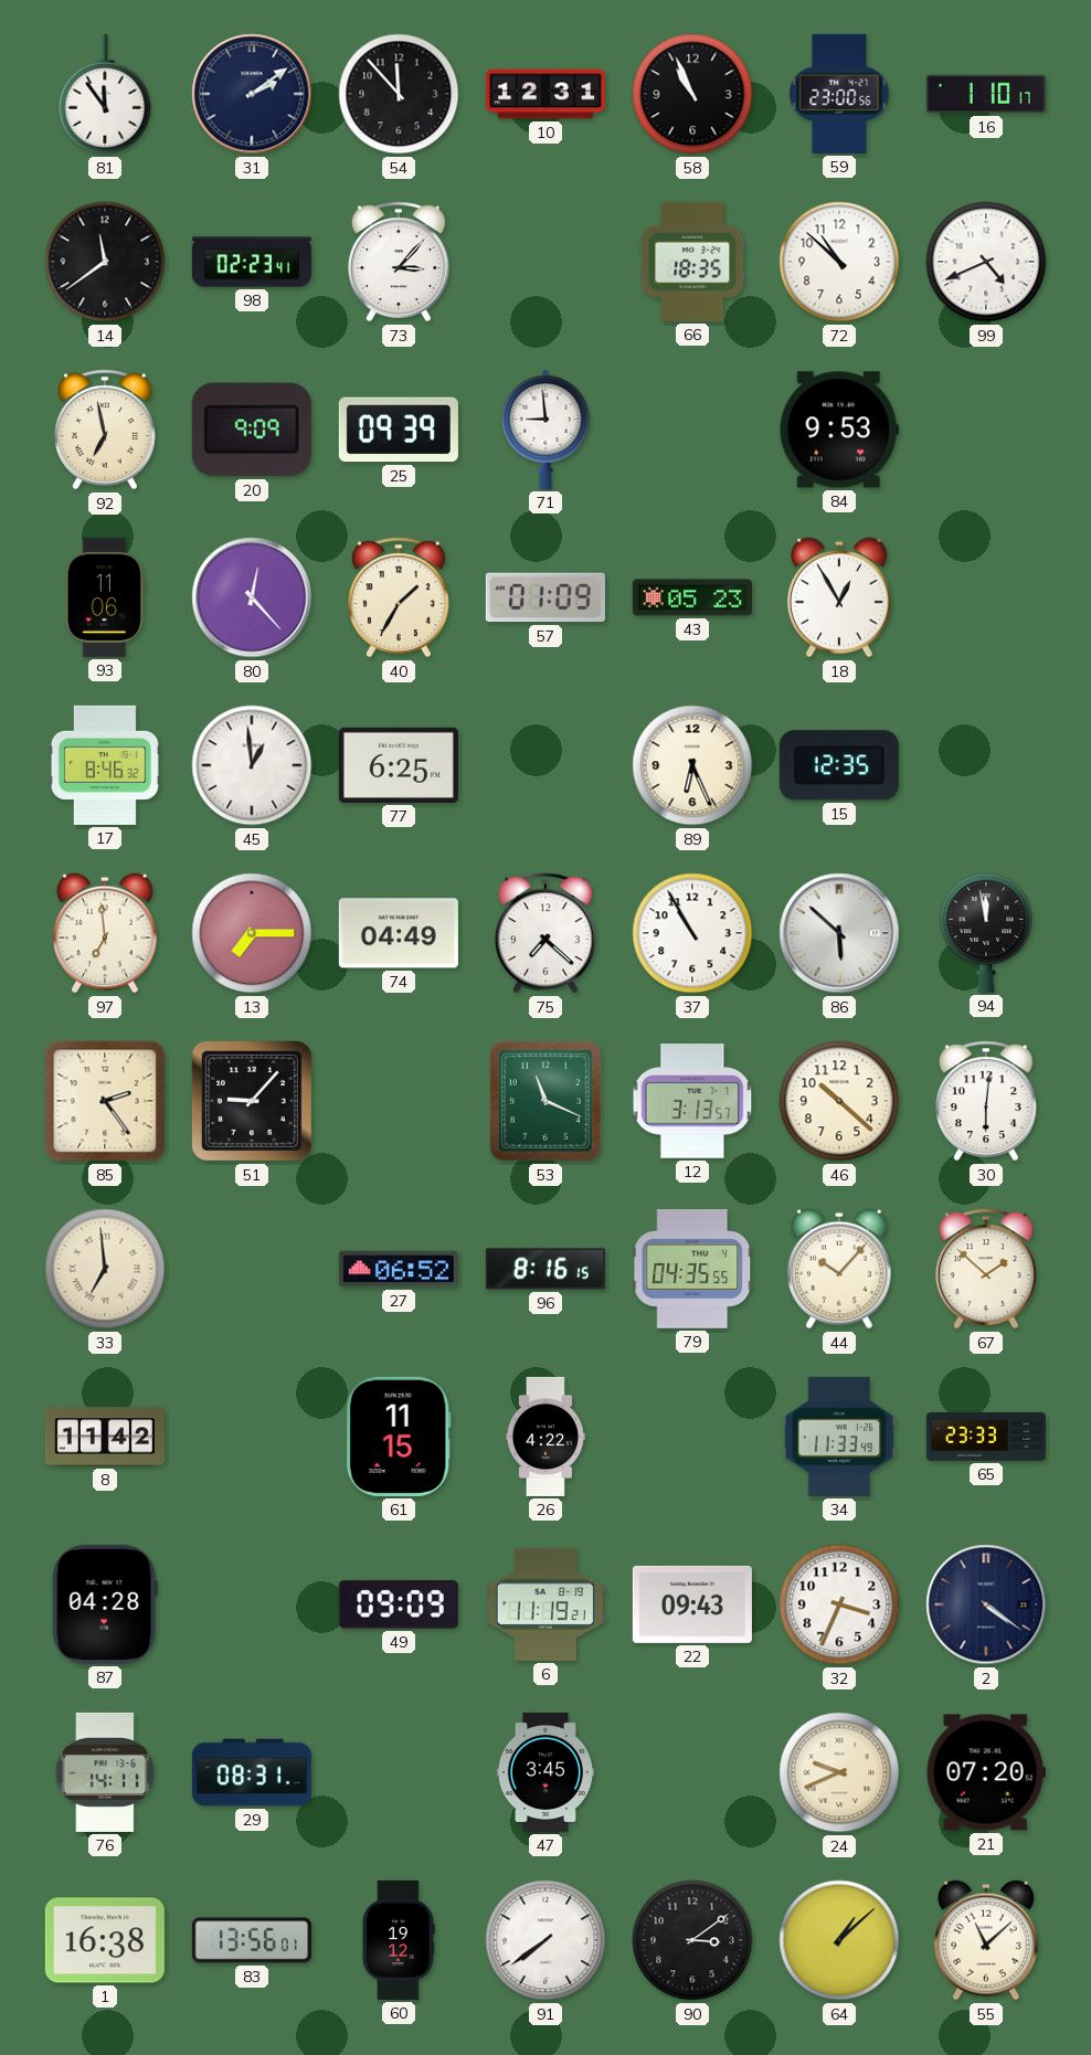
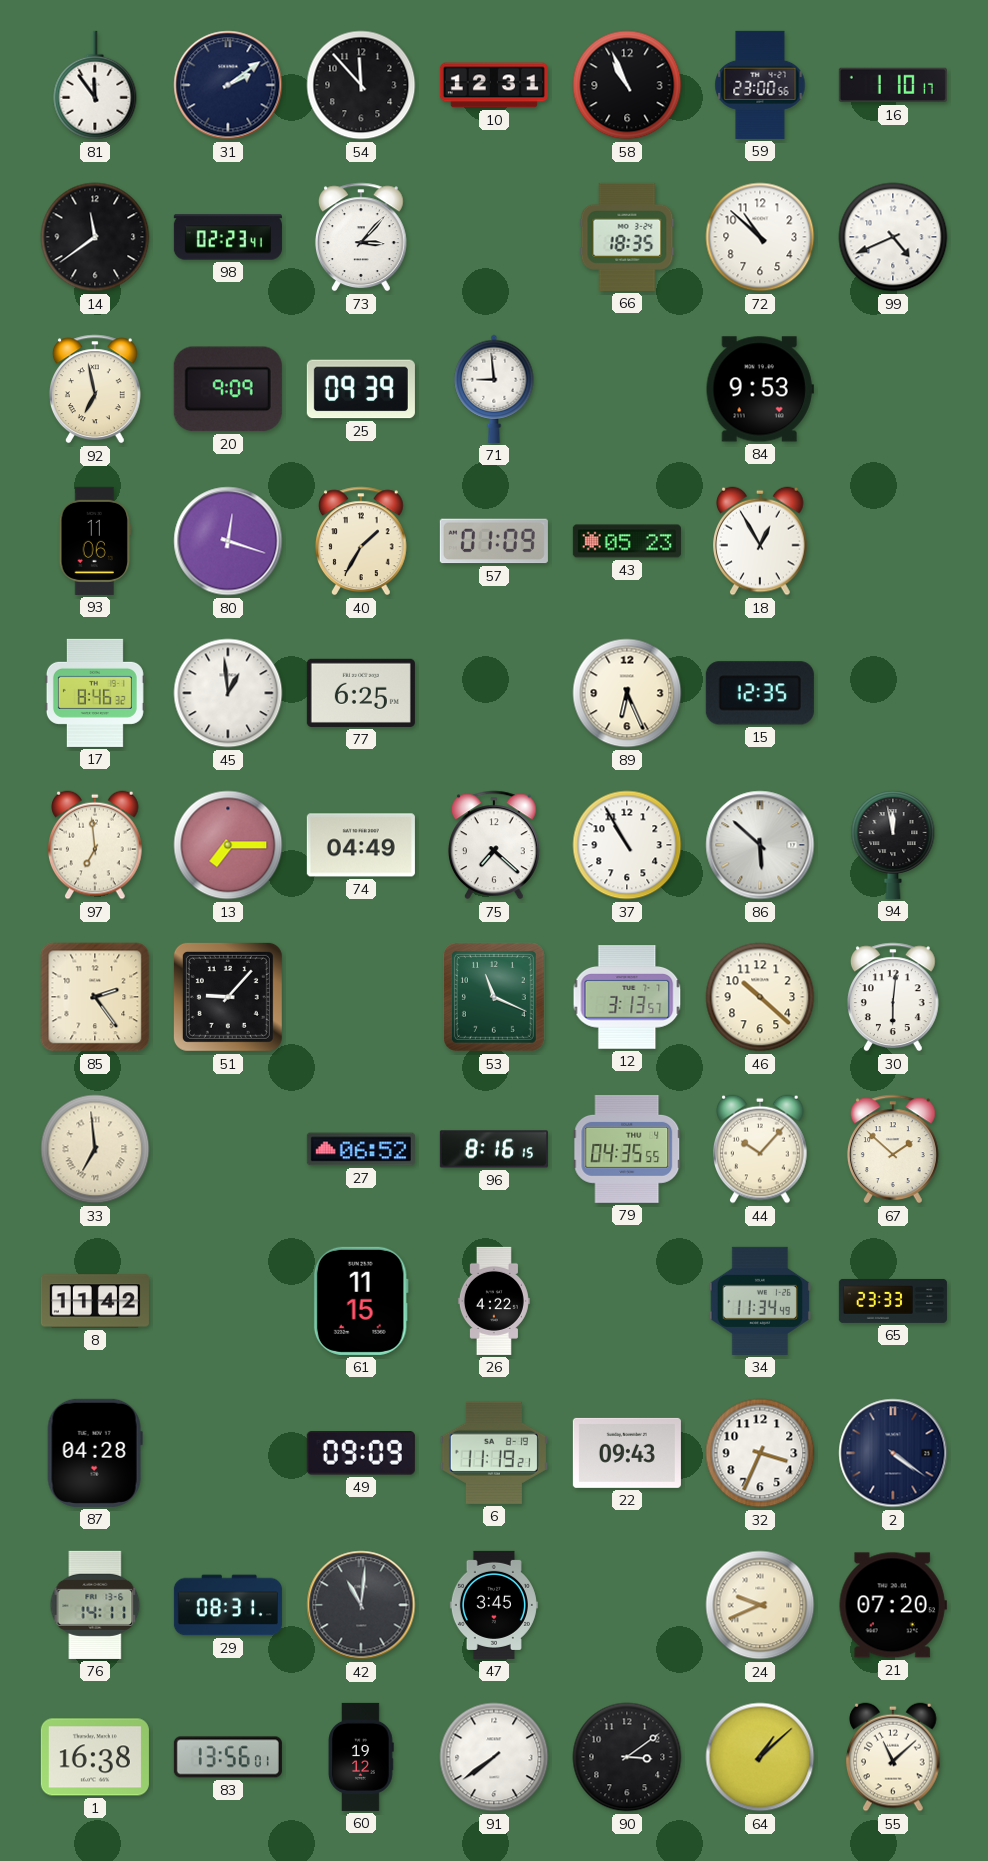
80: 12:23 -> 12:18
34: 11:33 -> 11:34
42: none -> 11:01
